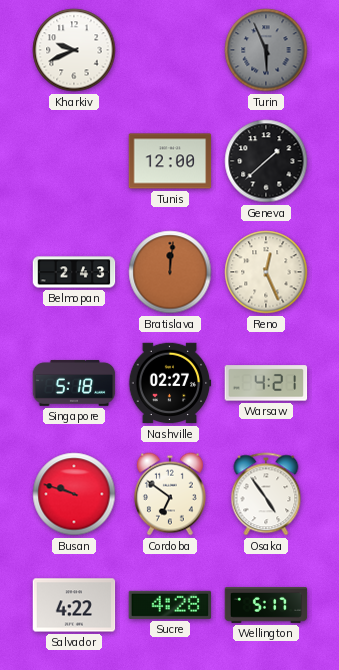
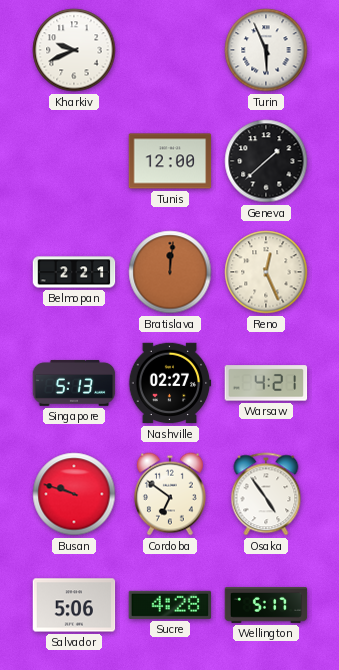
Turin dial: grey -> white
Belmopan: 2:43 -> 2:21
Singapore: 5:18 -> 5:13
Salvador: 4:22 -> 5:06
